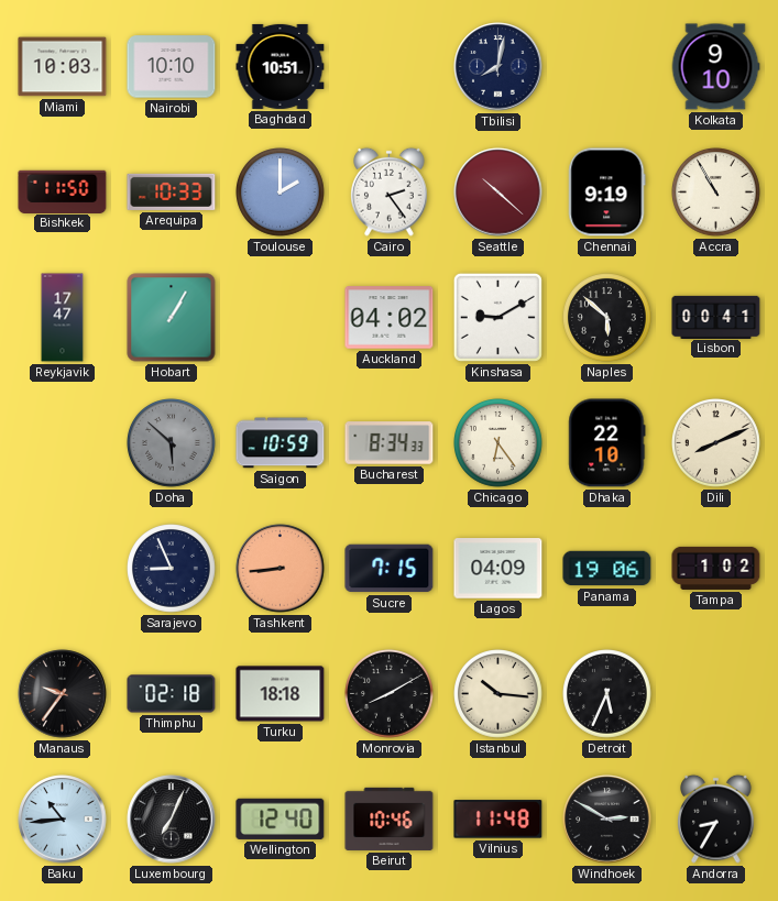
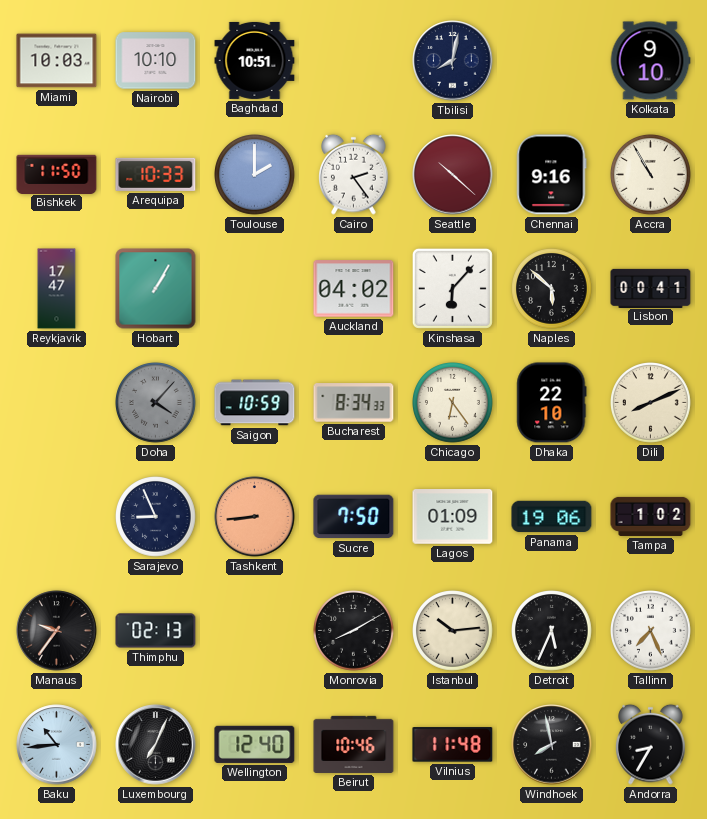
Chennai: 9:19 -> 9:16
Kinshasa: 9:10 -> 6:07
Doha: 5:52 -> 4:07
Sucre: 7:15 -> 7:50
Lagos: 04:09 -> 01:09
Thimphu: 02:18 -> 02:13
Turku: 18:18 -> none
Istanbul: 10:16 -> 10:14
Tallinn: none -> 7:26
Windhoek: 2:50 -> 7:58
